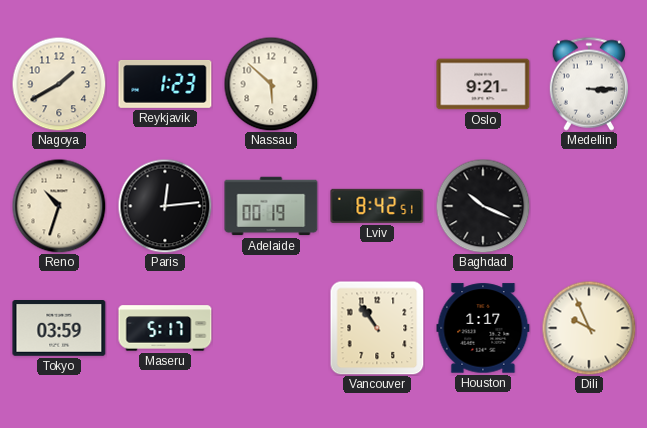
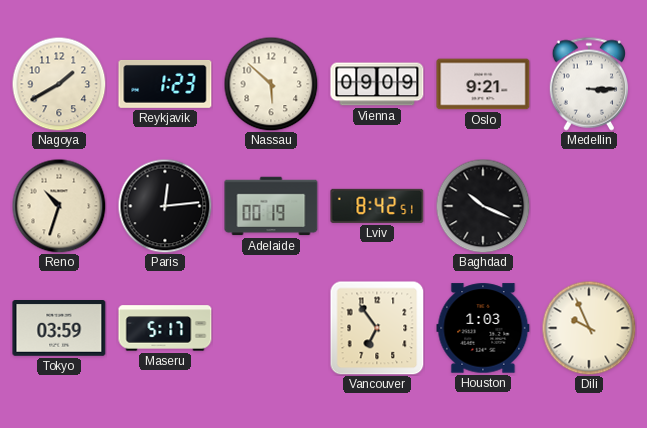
Vienna: none -> 09:09
Vancouver: 10:54 -> 6:54
Houston: 1:17 -> 1:03
